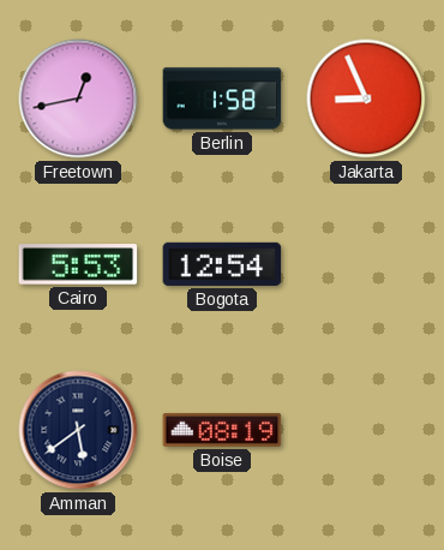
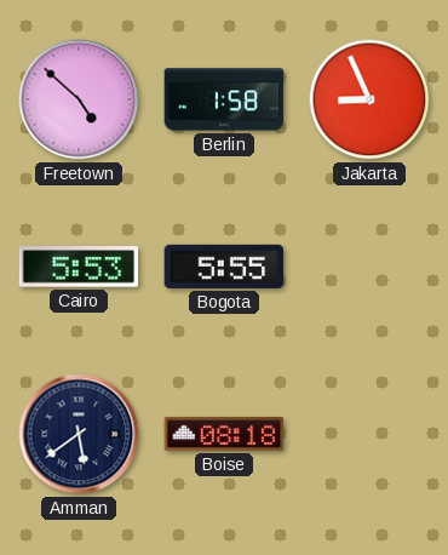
Freetown: 12:43 -> 4:52
Bogota: 12:54 -> 5:55
Boise: 08:19 -> 08:18
